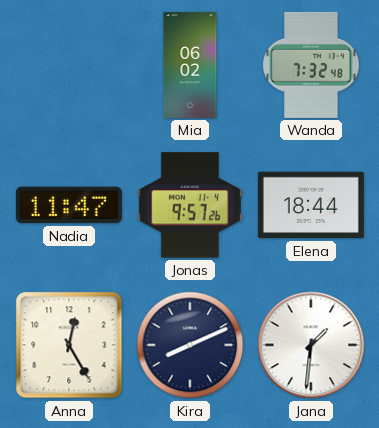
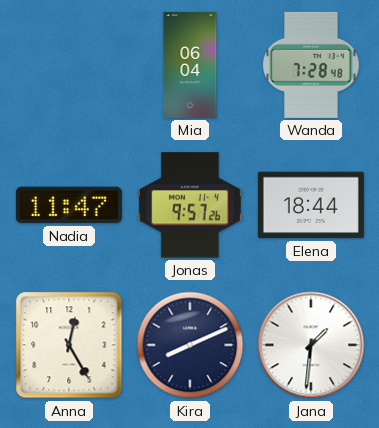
Mia: 06:02 -> 06:04
Wanda: 7:32 -> 7:28
